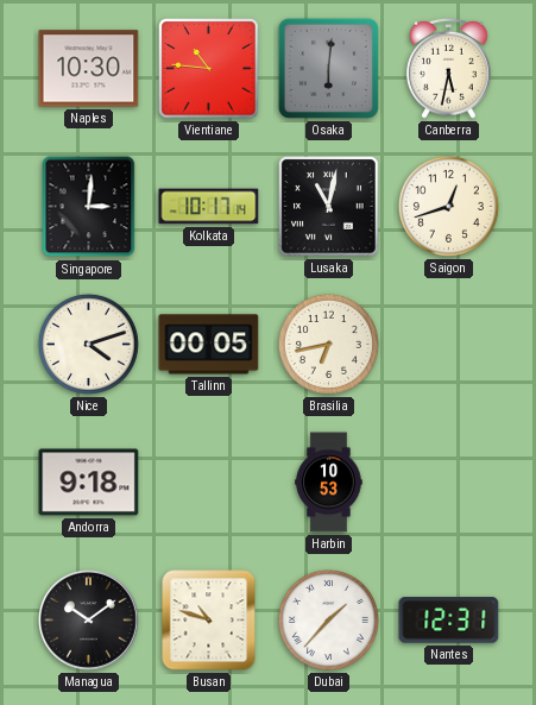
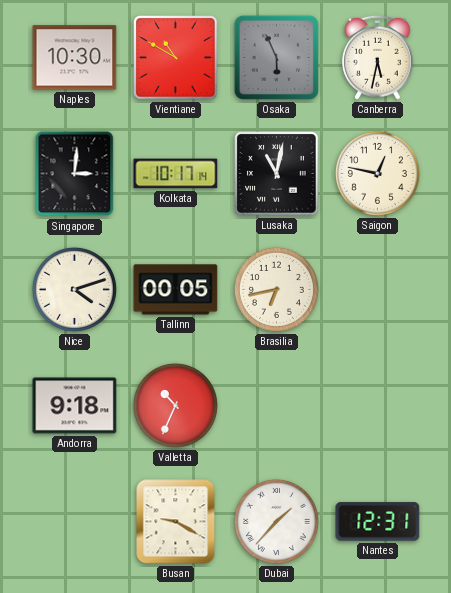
Vientiane: 10:46 -> 10:50
Osaka: 6:01 -> 5:56
Saigon: 12:42 -> 12:47
Valletta: none -> 10:34
Harbin: 10:53 -> none
Managua: 10:09 -> none
Busan: 10:48 -> 9:20
